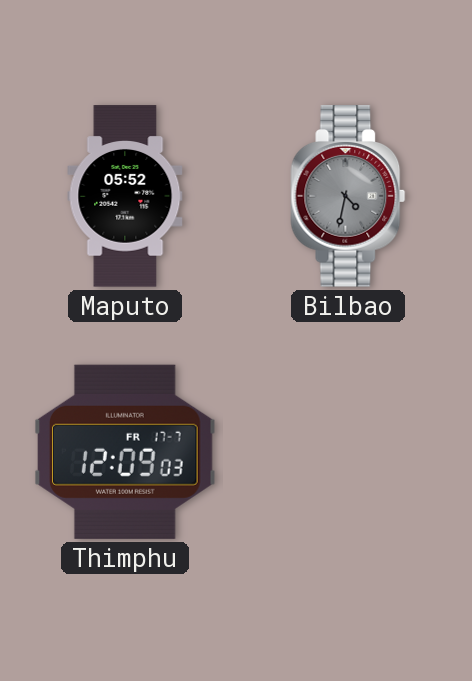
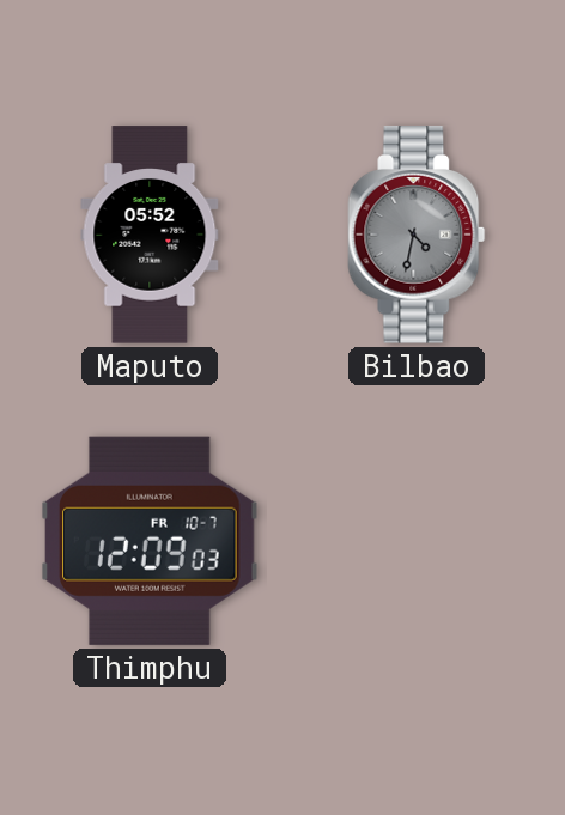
Thimphu date: FR 17-7 -> FR 10-7
